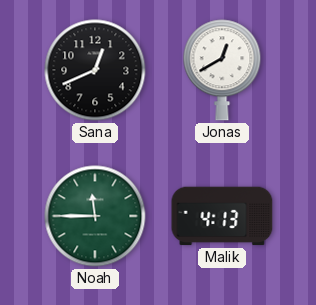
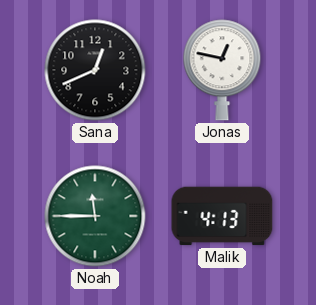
Jonas: 12:40 -> 12:47
